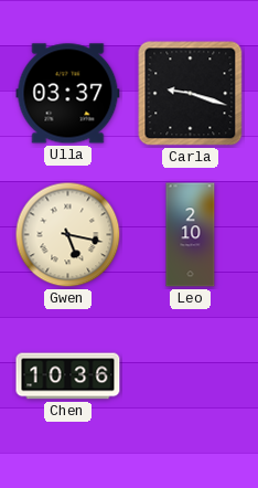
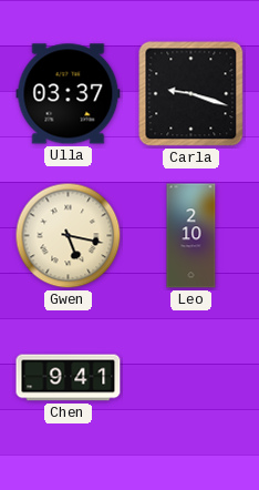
Chen: 10:36 -> 9:41
